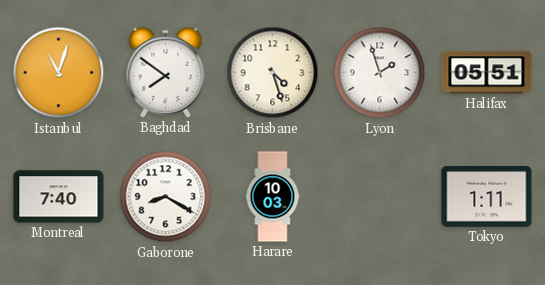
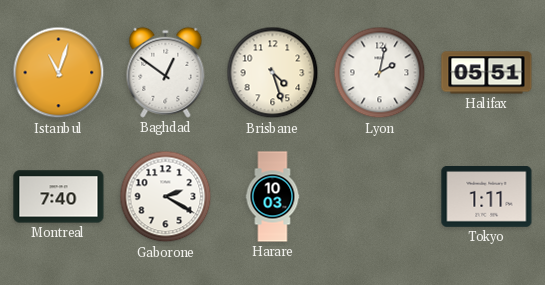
Baghdad: 7:51 -> 12:51
Lyon: 1:57 -> 2:02
Gaborone: 8:20 -> 2:20
